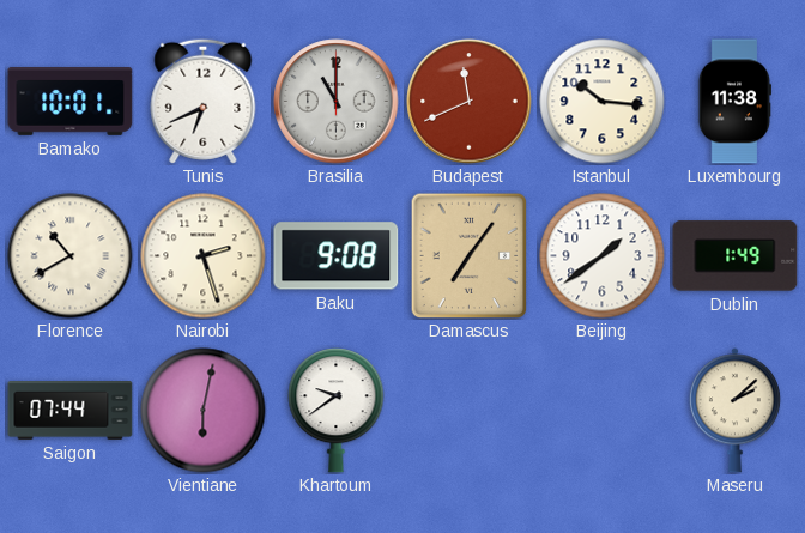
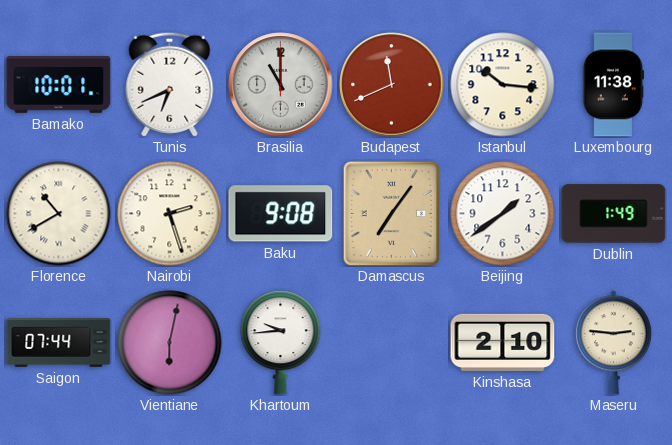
Khartoum: 9:39 -> 9:44
Kinshasa: none -> 2:10
Maseru: 2:08 -> 2:46
